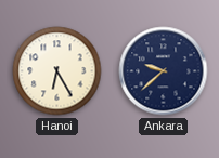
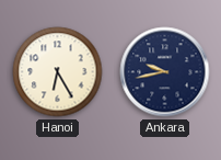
Ankara: 9:38 -> 9:43
